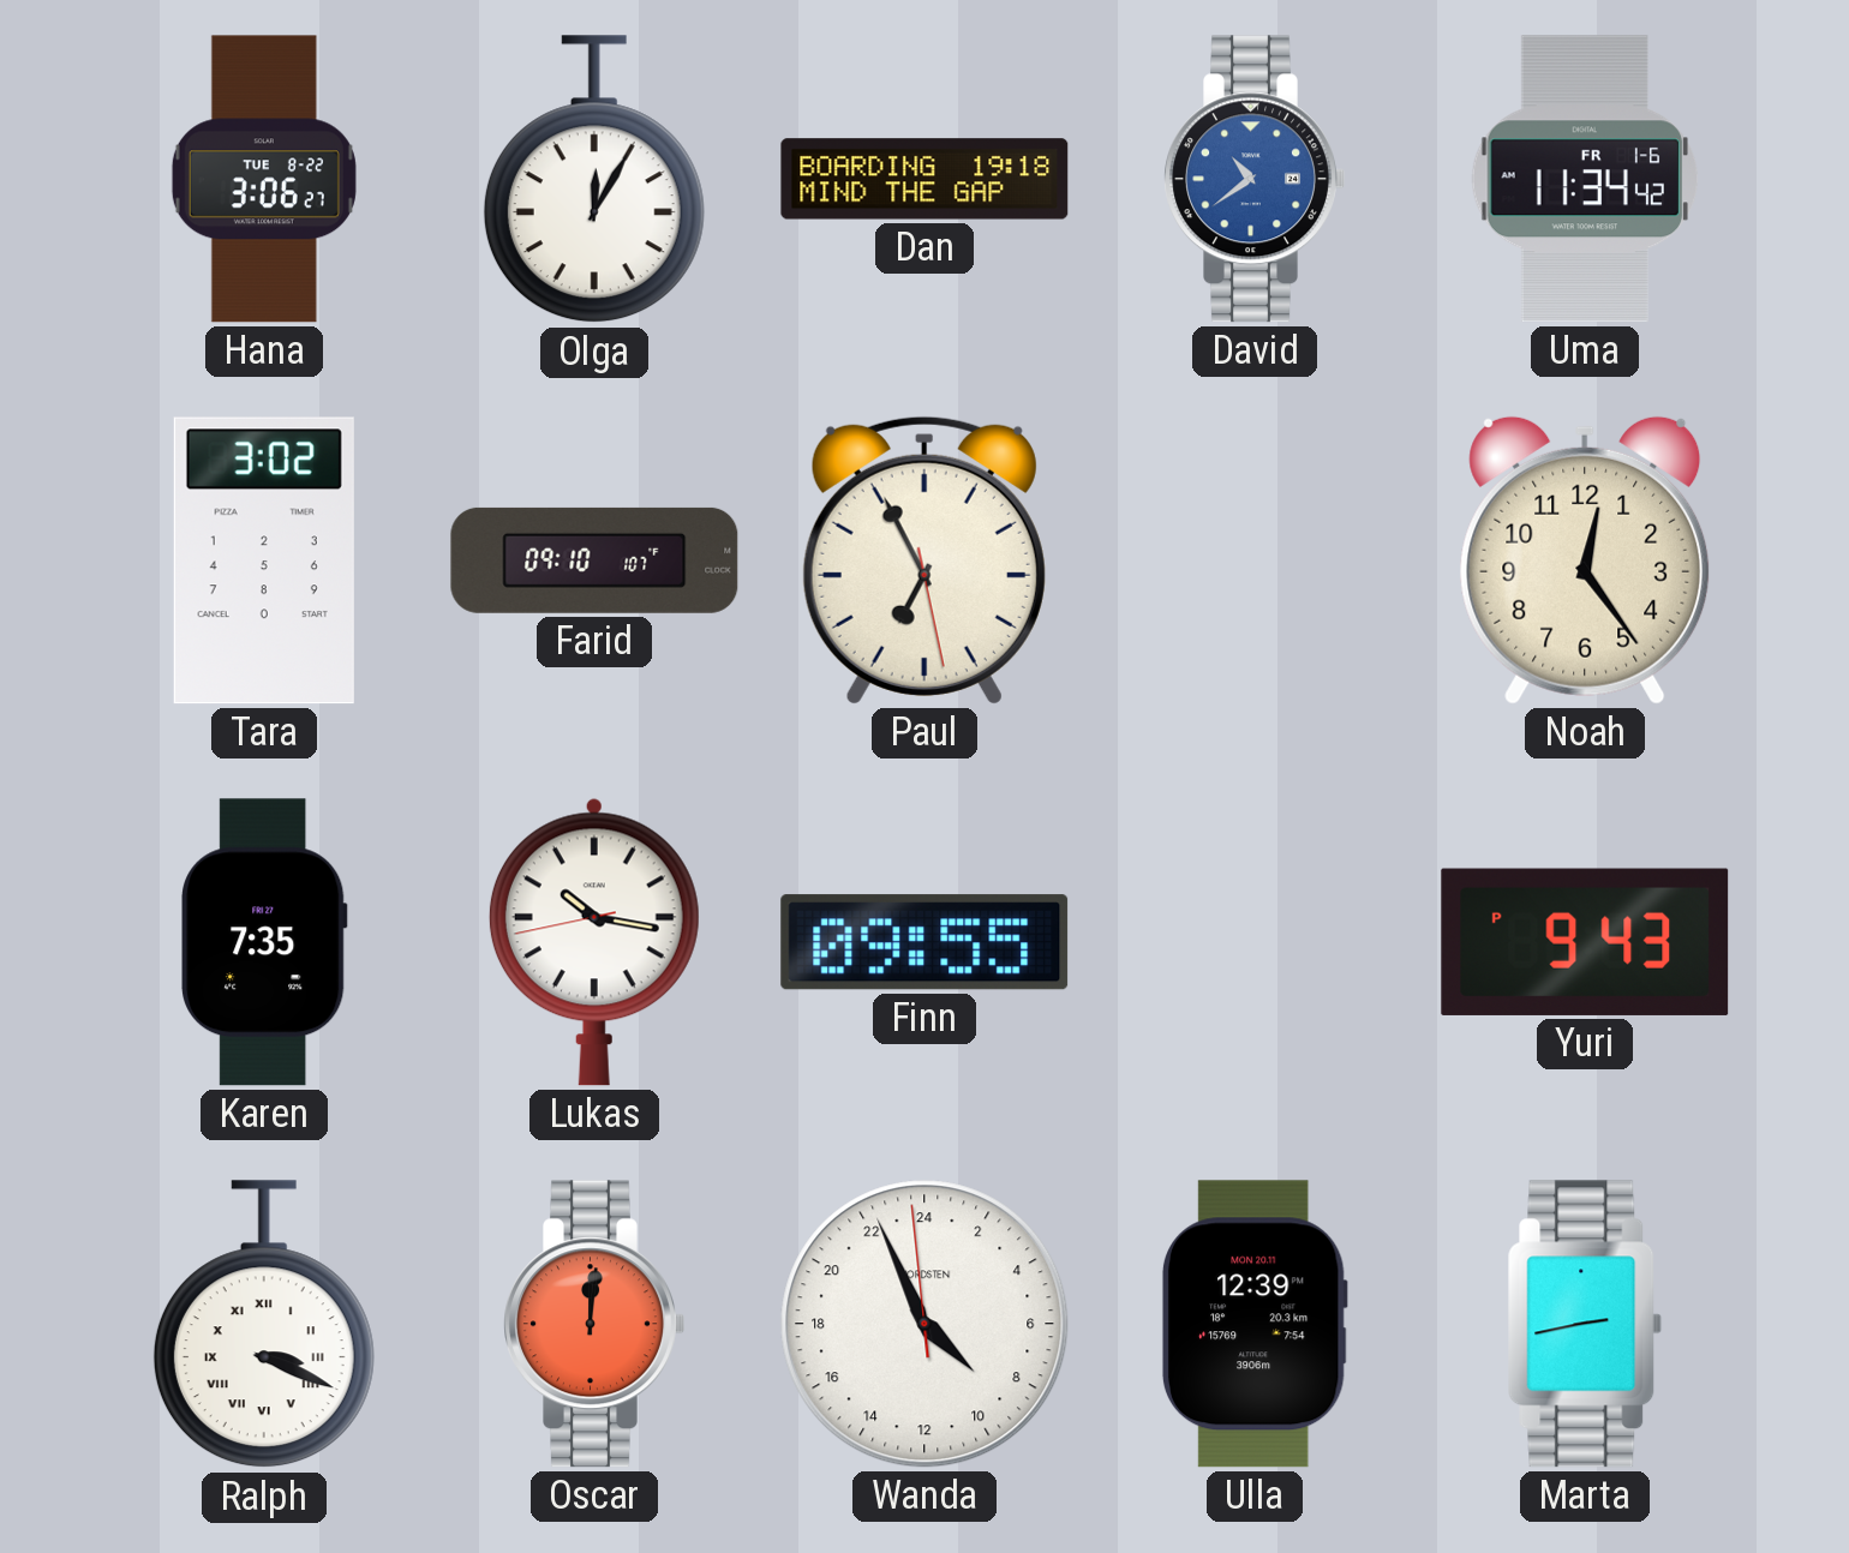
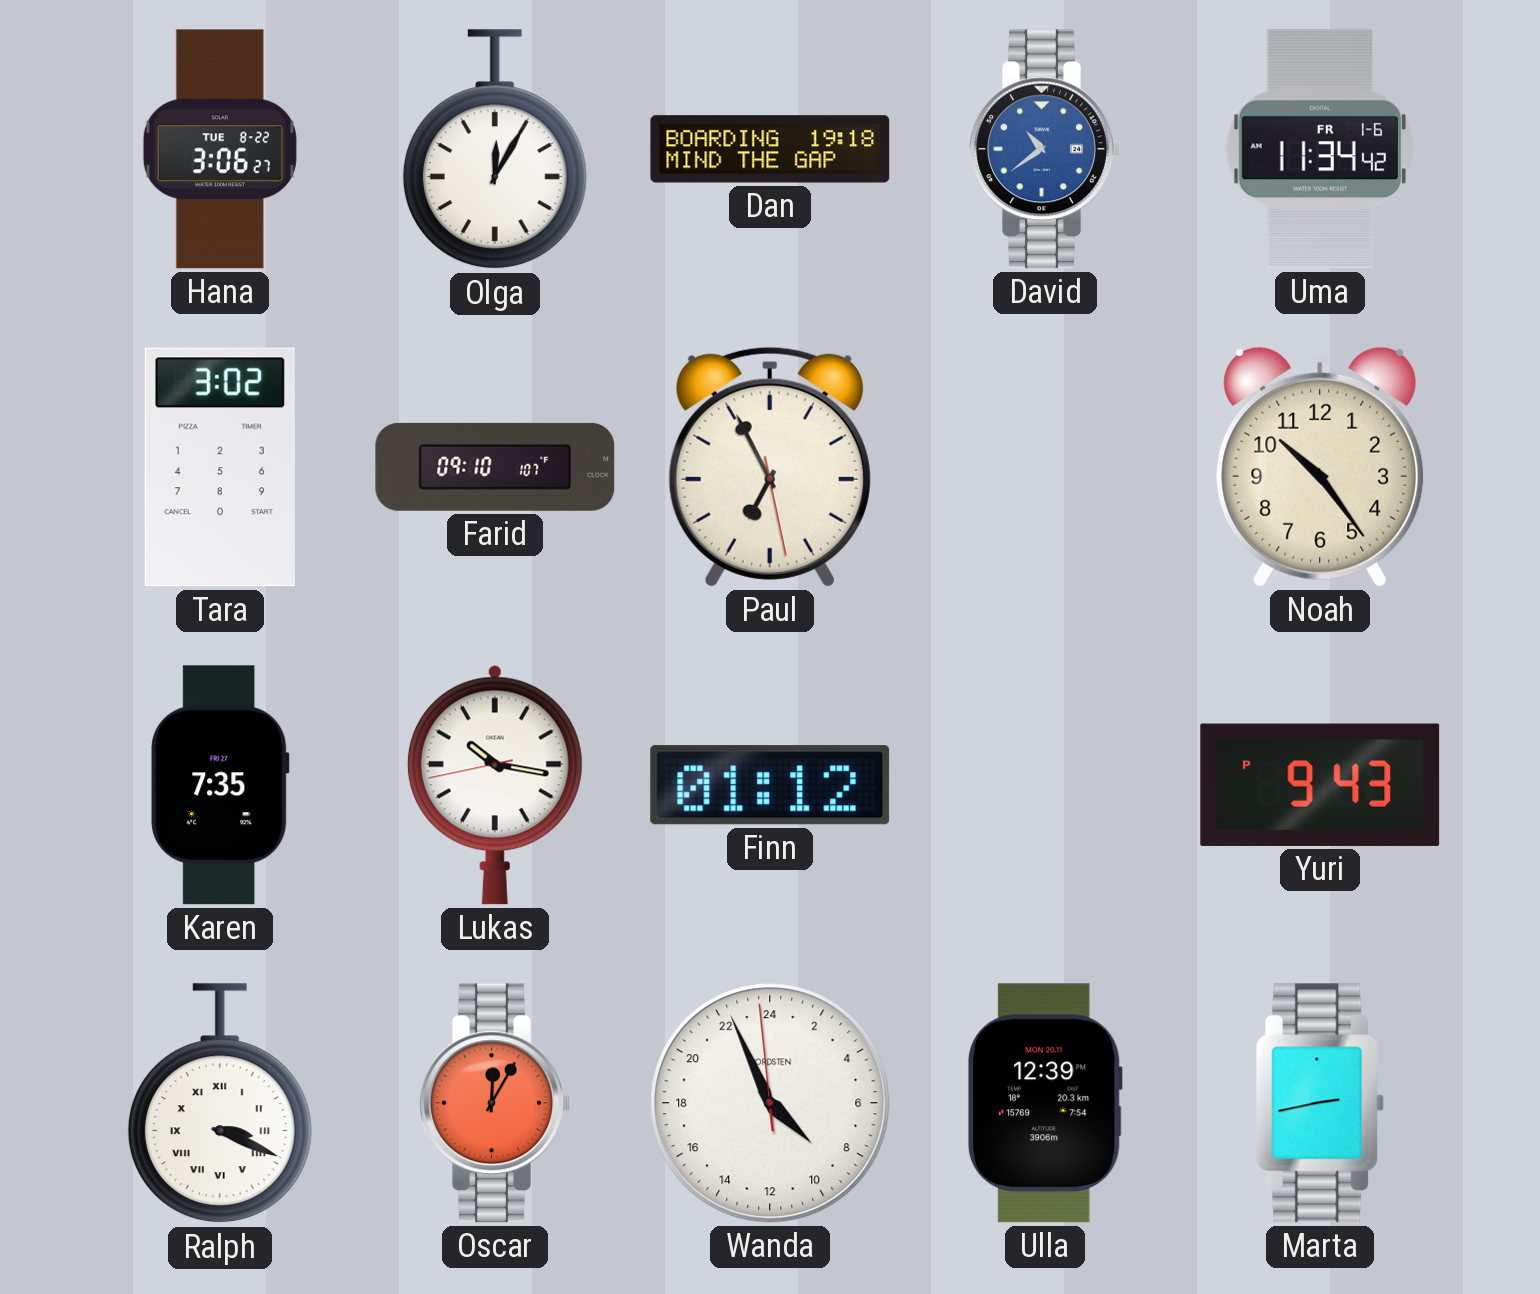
Noah: 12:24 -> 10:24
Finn: 09:55 -> 01:12
Oscar: 12:01 -> 12:05
